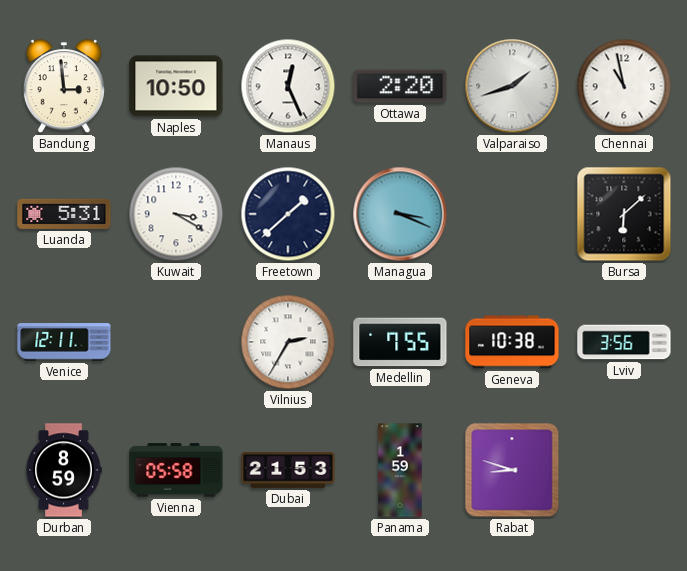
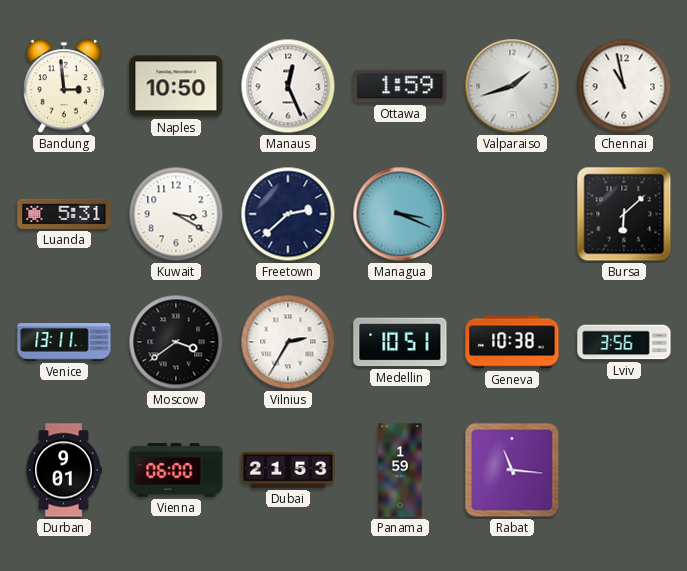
Ottawa: 2:20 -> 1:59
Freetown: 1:38 -> 2:38
Venice: 12:11 -> 13:11
Moscow: none -> 3:39
Medellin: 7:55 -> 10:51
Durban: 8:59 -> 9:01
Vienna: 05:58 -> 06:00
Rabat: 8:48 -> 11:16
